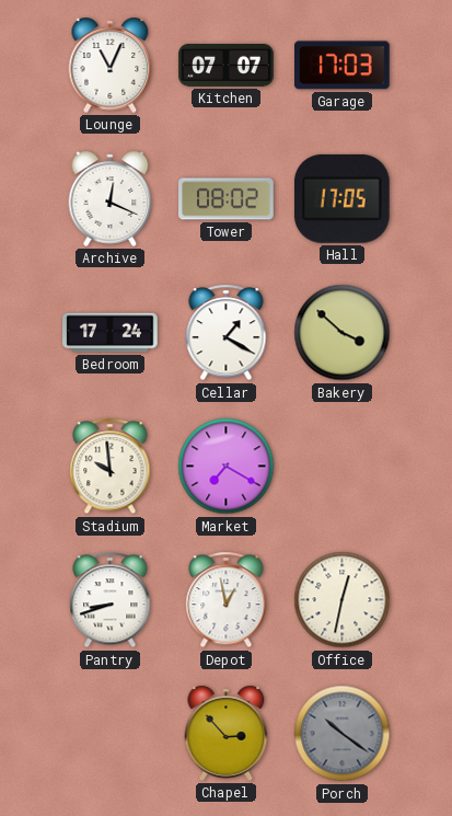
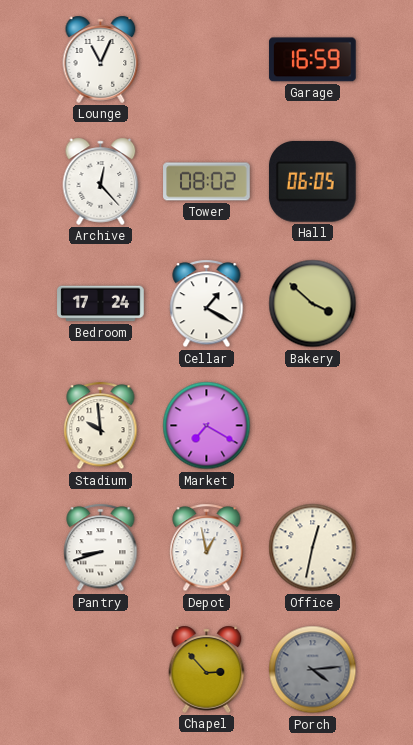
Kitchen: 07:07 -> none
Garage: 17:03 -> 16:59
Archive: 12:19 -> 12:23
Hall: 17:05 -> 06:05
Porch: 10:21 -> 4:14
